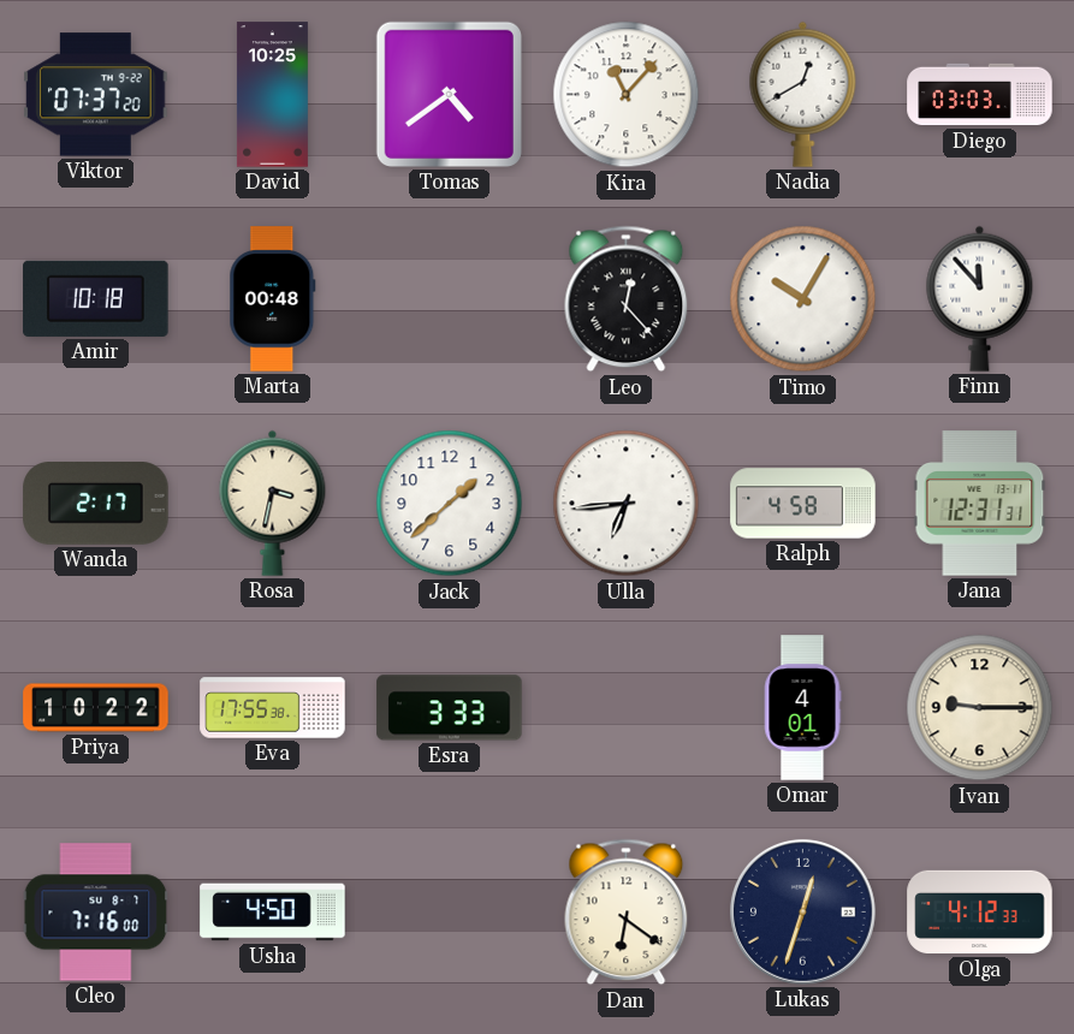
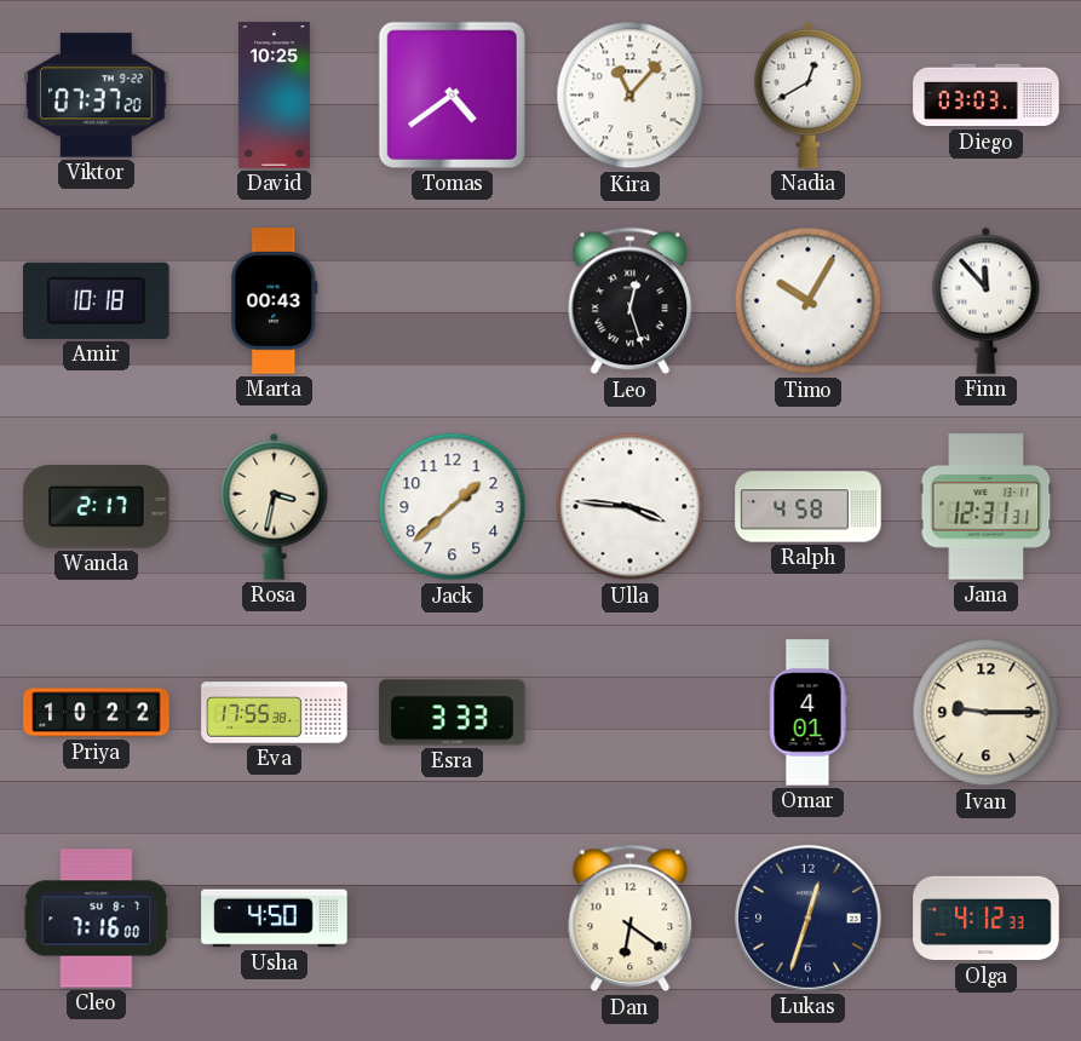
Marta: 00:48 -> 00:43
Leo: 12:23 -> 12:27
Ulla: 6:44 -> 3:46
